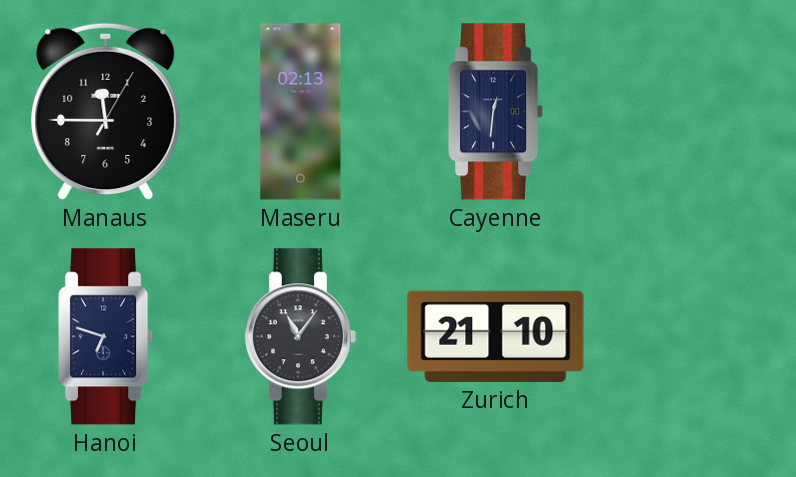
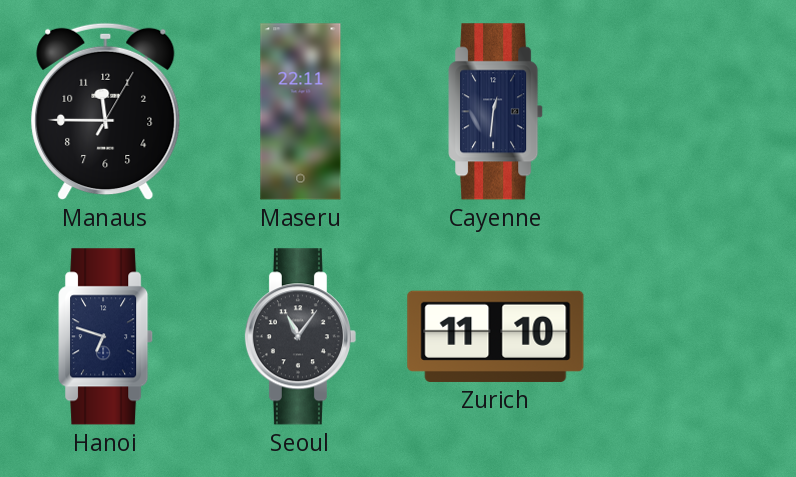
Maseru: 02:13 -> 22:11
Zurich: 21:10 -> 11:10
